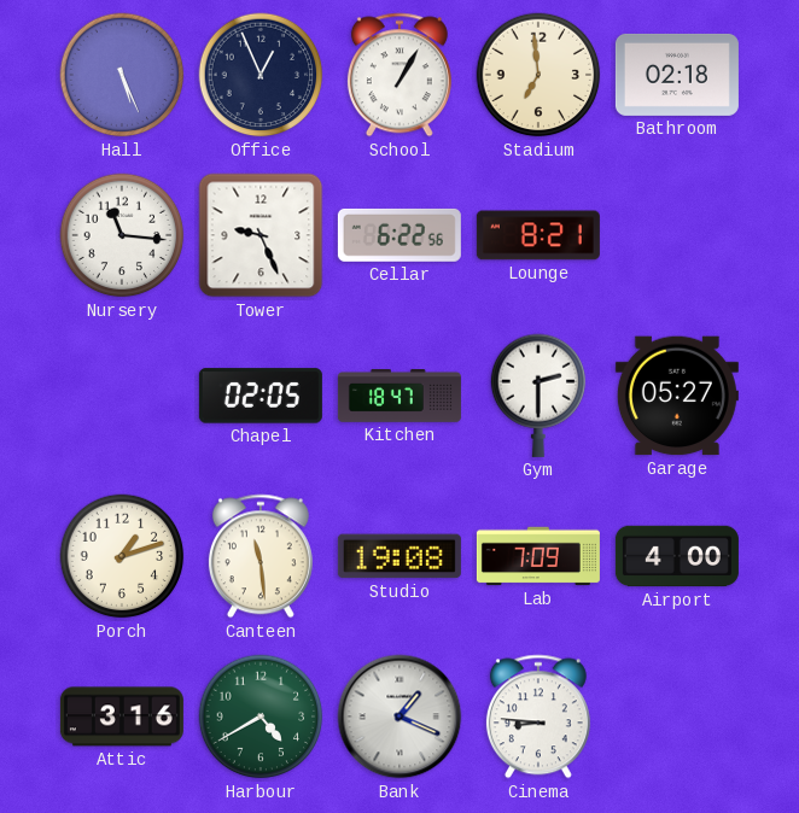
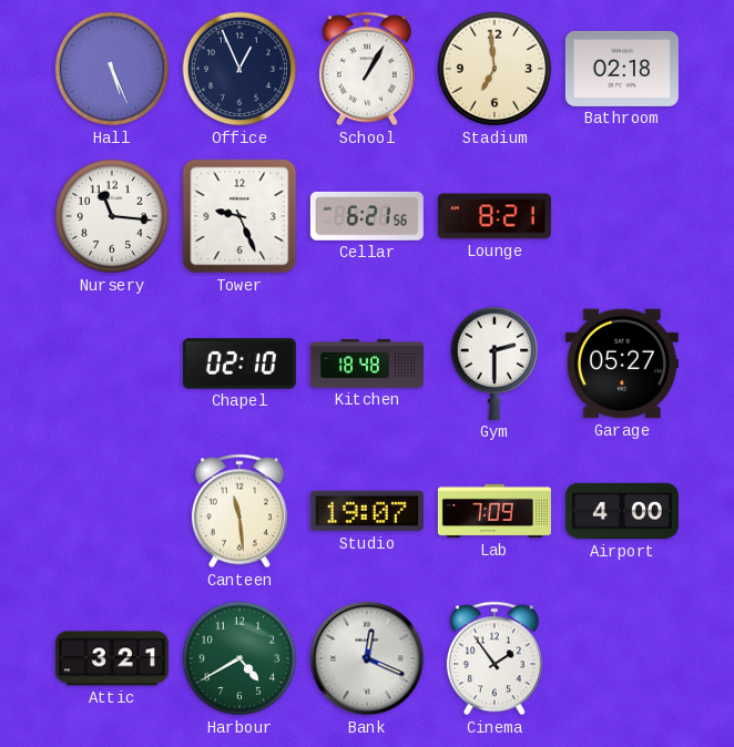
Cellar: 6:22 -> 6:21
Chapel: 02:05 -> 02:10
Kitchen: 18:47 -> 18:48
Porch: 1:12 -> none
Studio: 19:08 -> 19:07
Attic: 3:16 -> 3:21
Bank: 1:19 -> 12:19
Cinema: 8:46 -> 1:54
